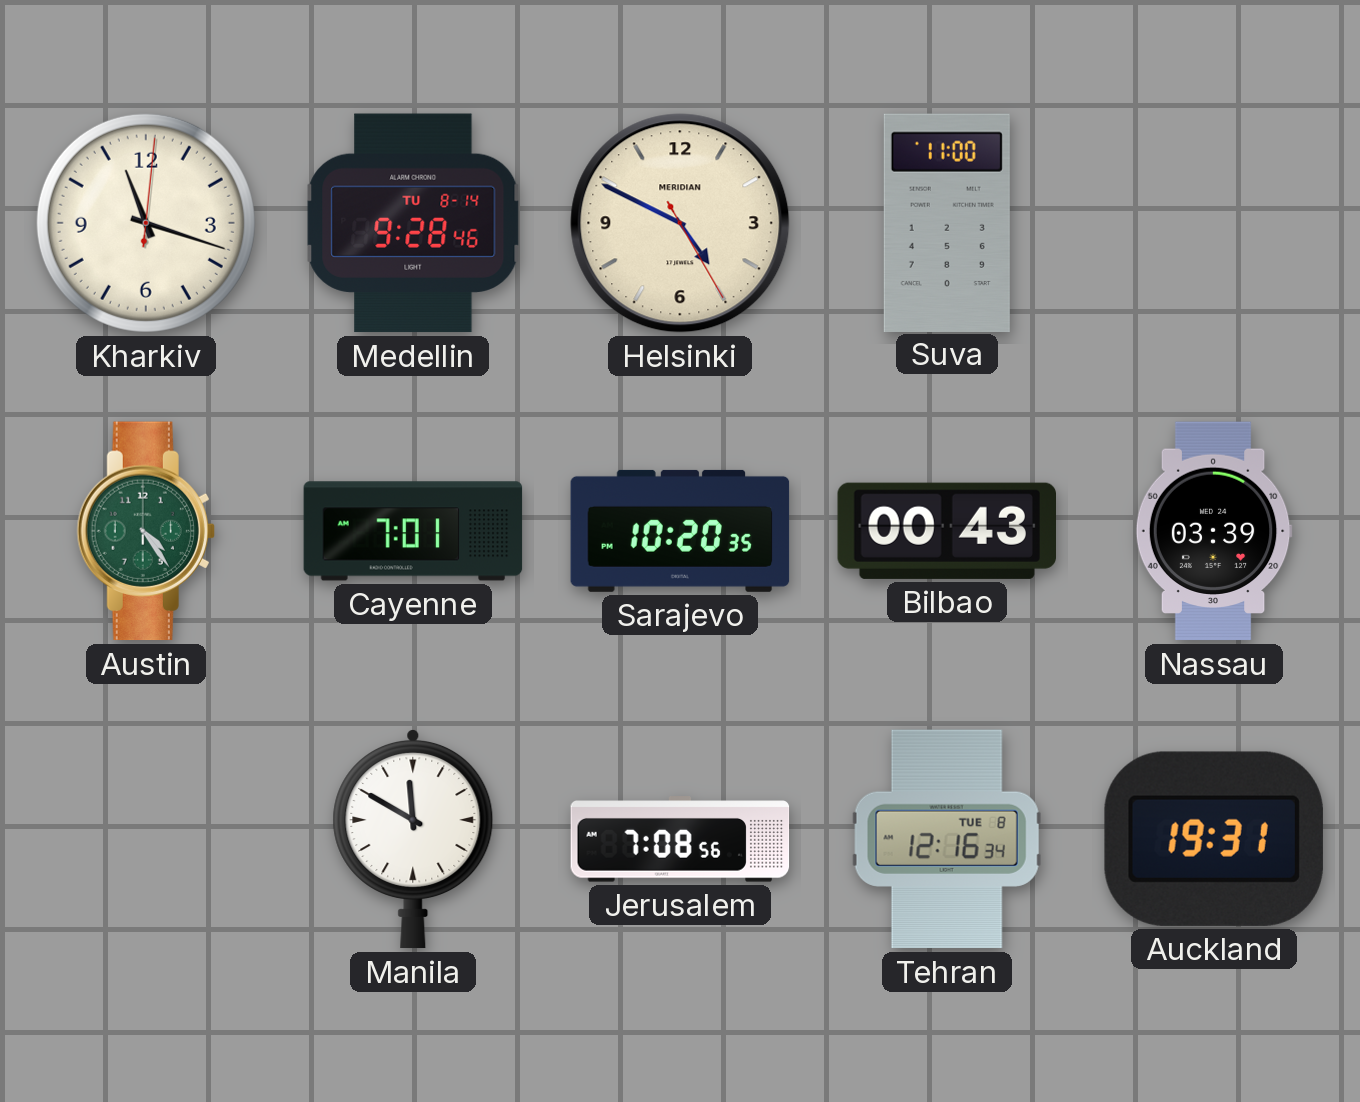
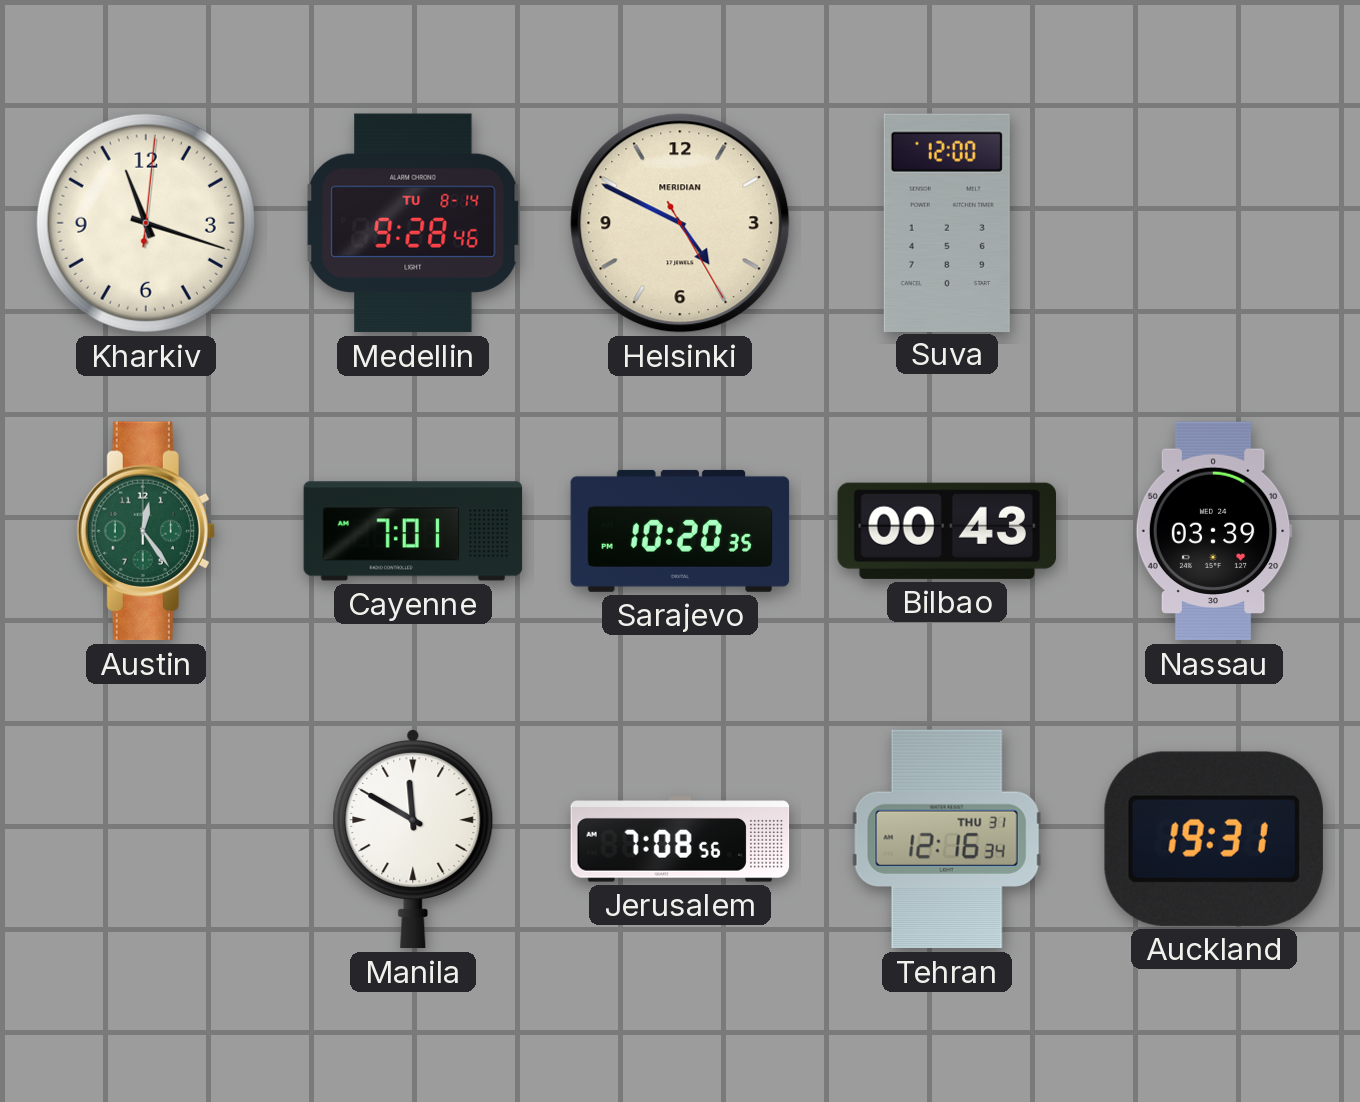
Suva: 11:00 -> 12:00
Austin: 4:24 -> 12:24
Tehran date: TUE 8 -> THU 31
